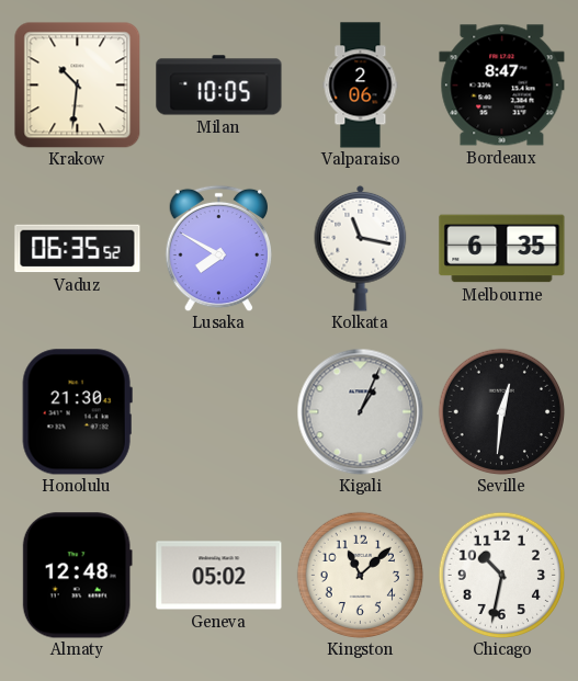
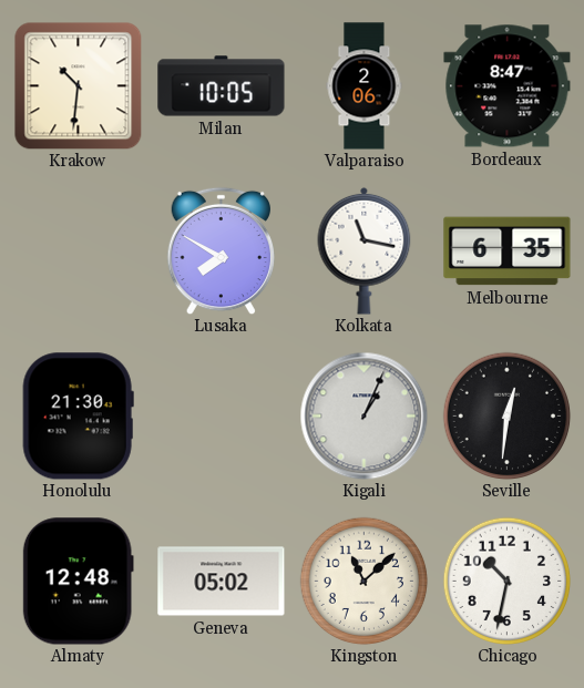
Vaduz: 06:35 -> none
